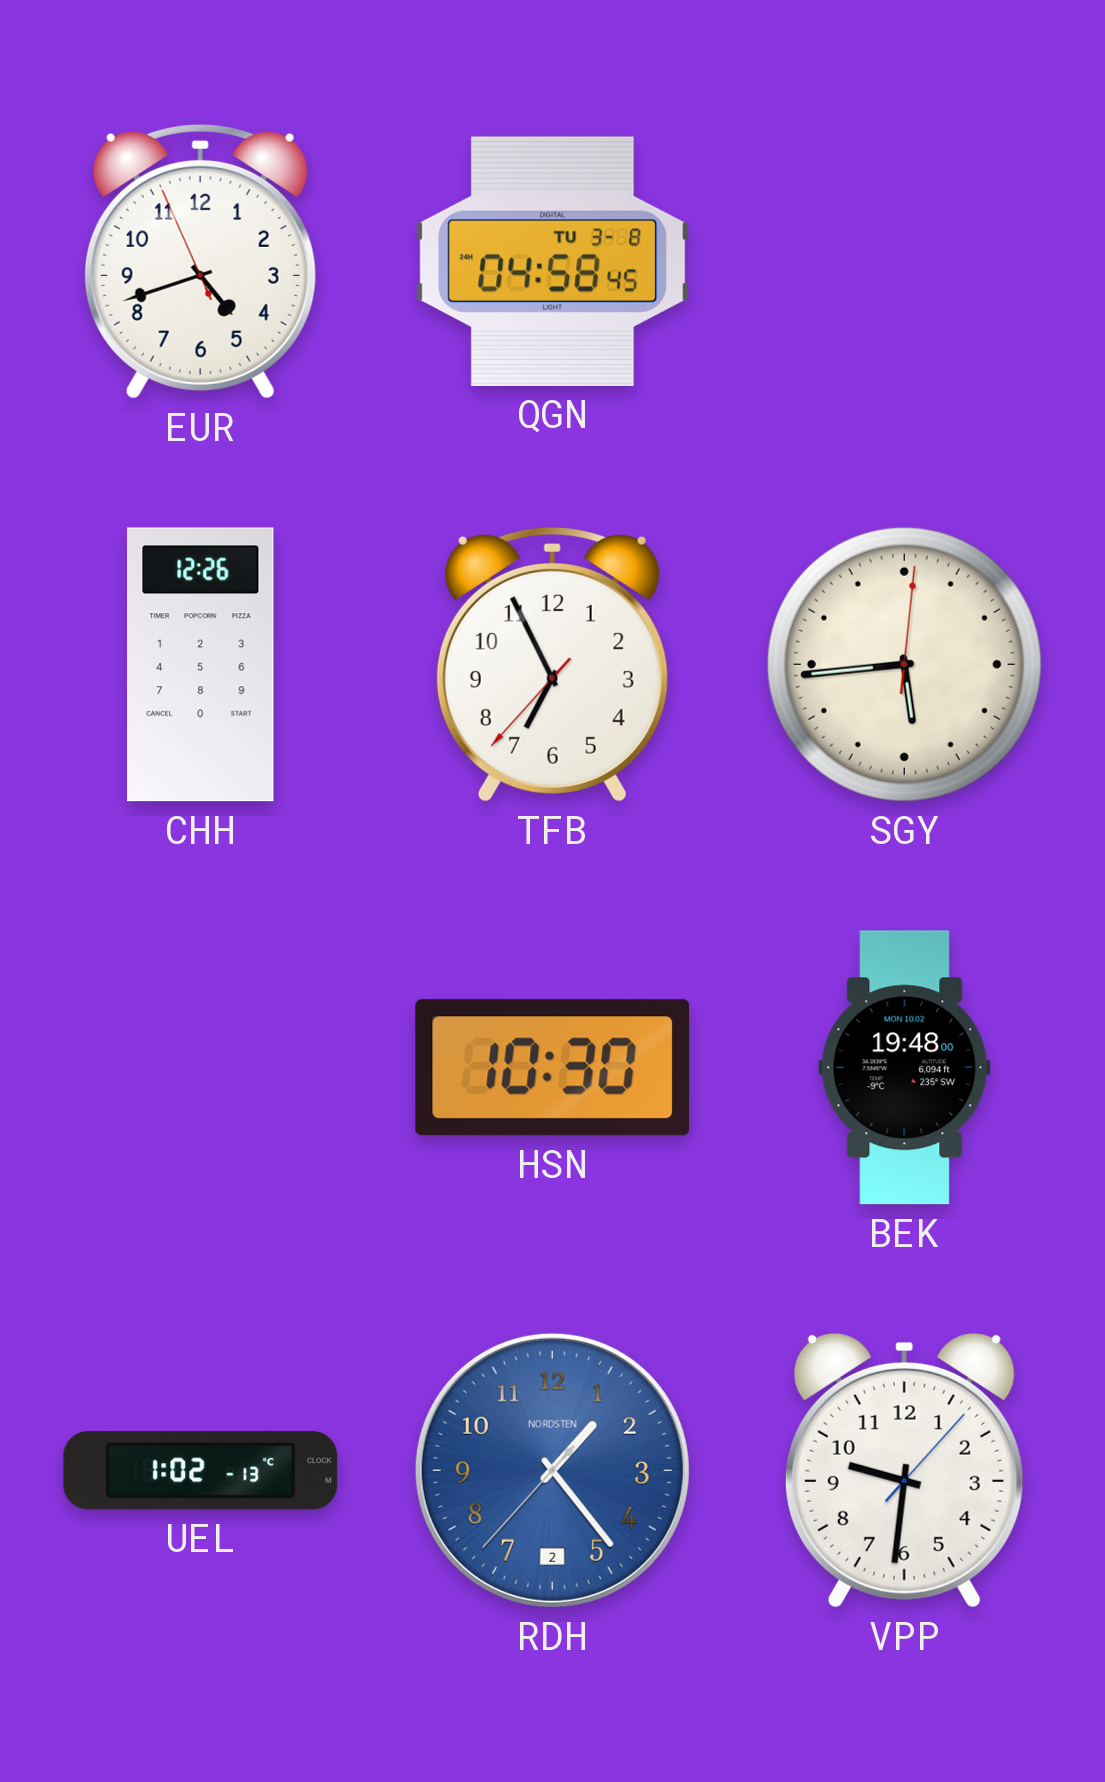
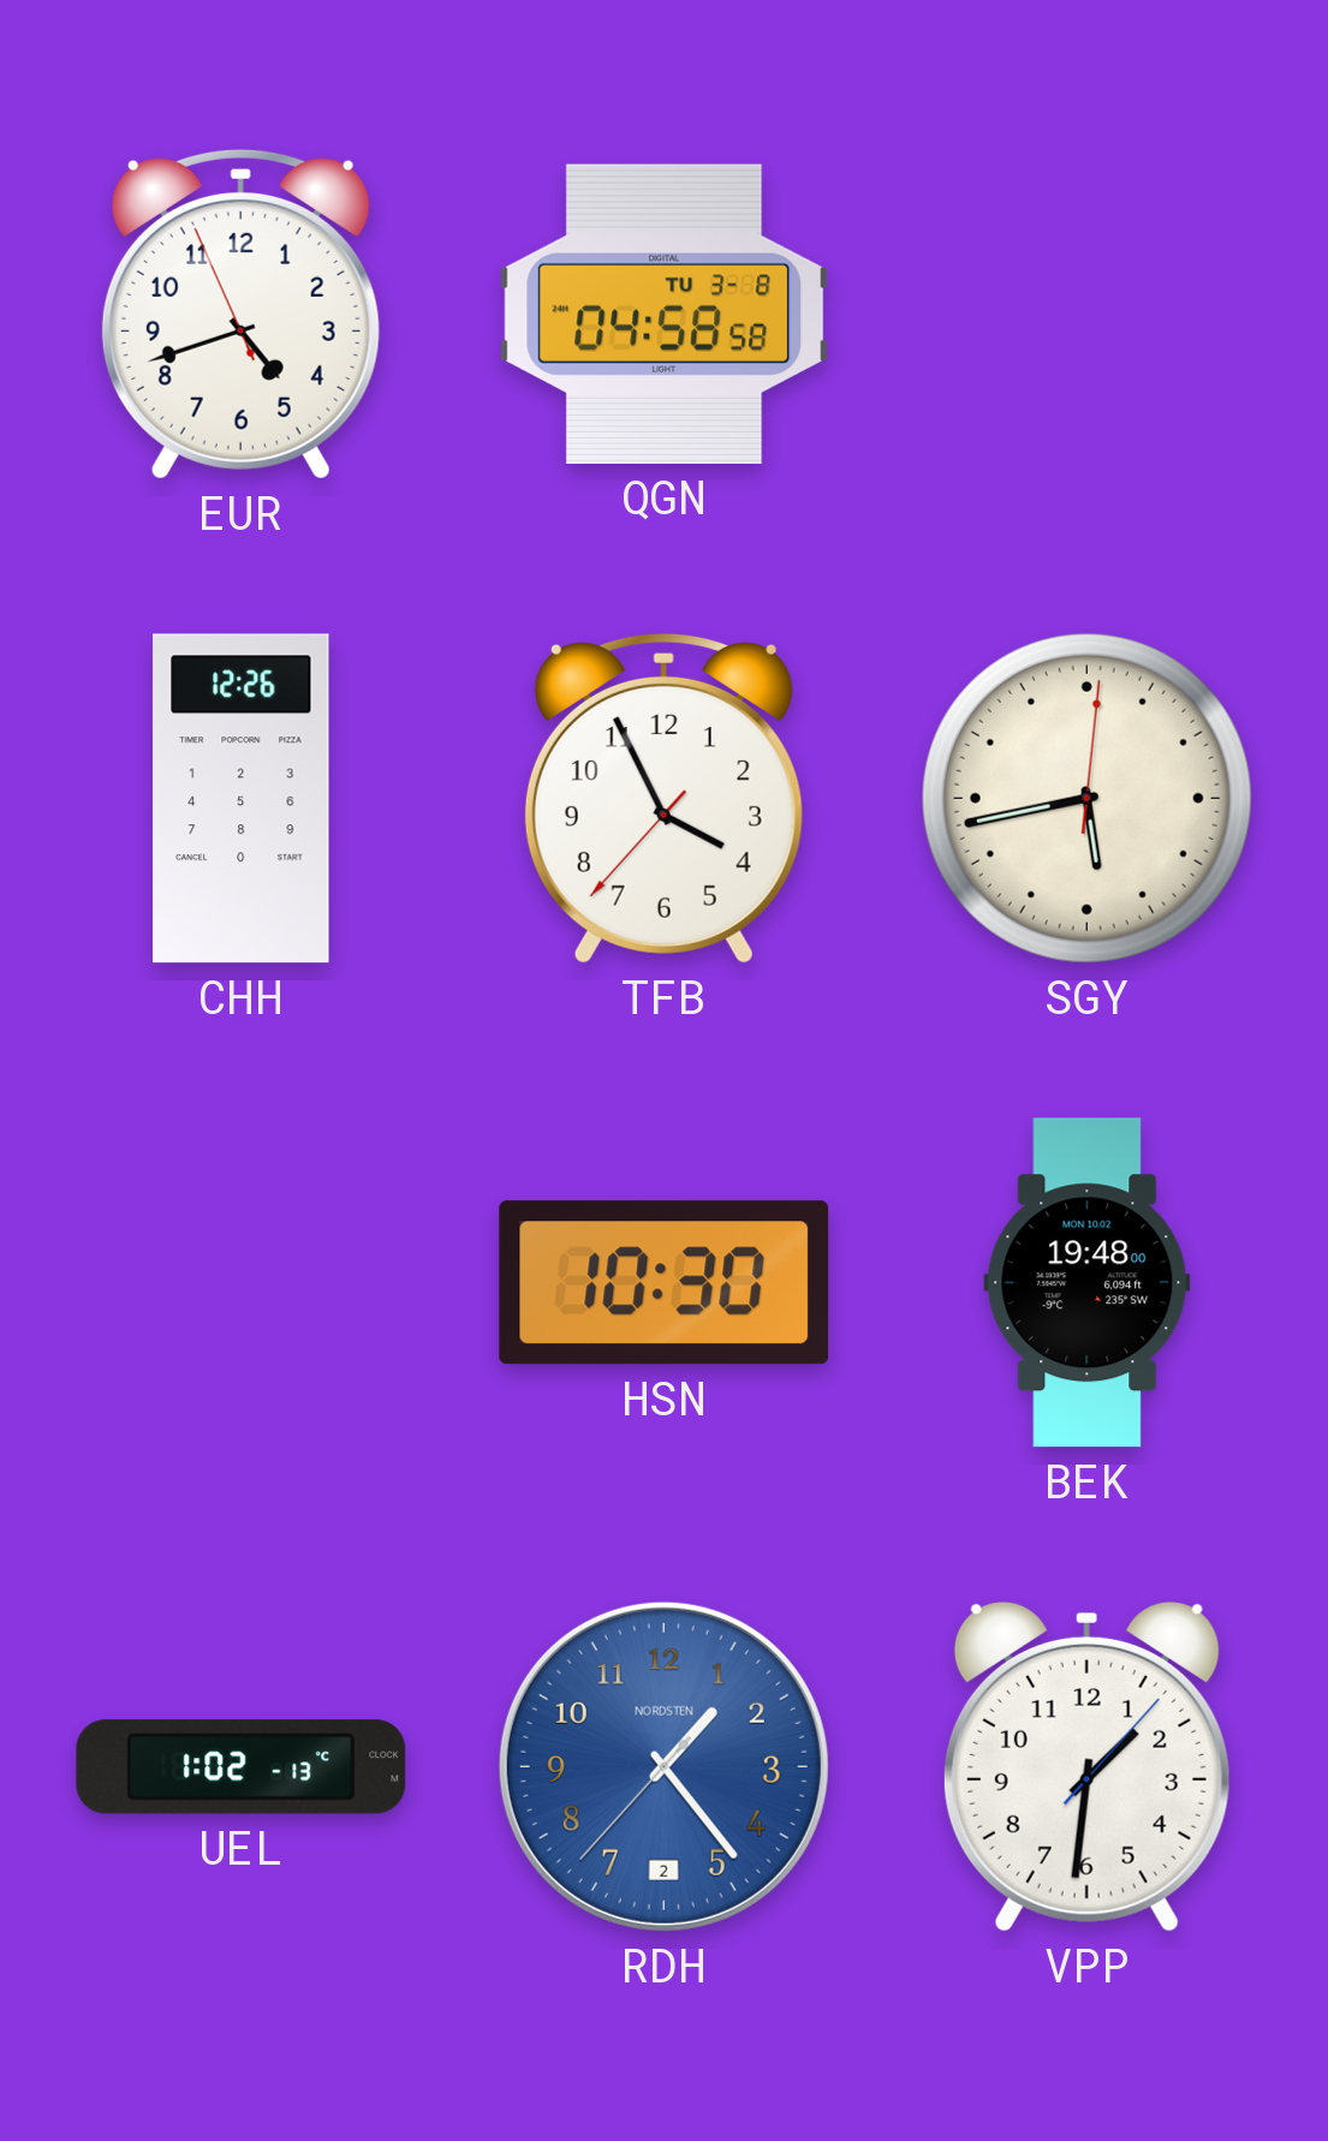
QGN: 04:58:45 -> 04:58:58
TFB: 6:55 -> 3:55
SGY: 5:44 -> 5:43
VPP: 9:31 -> 1:31
